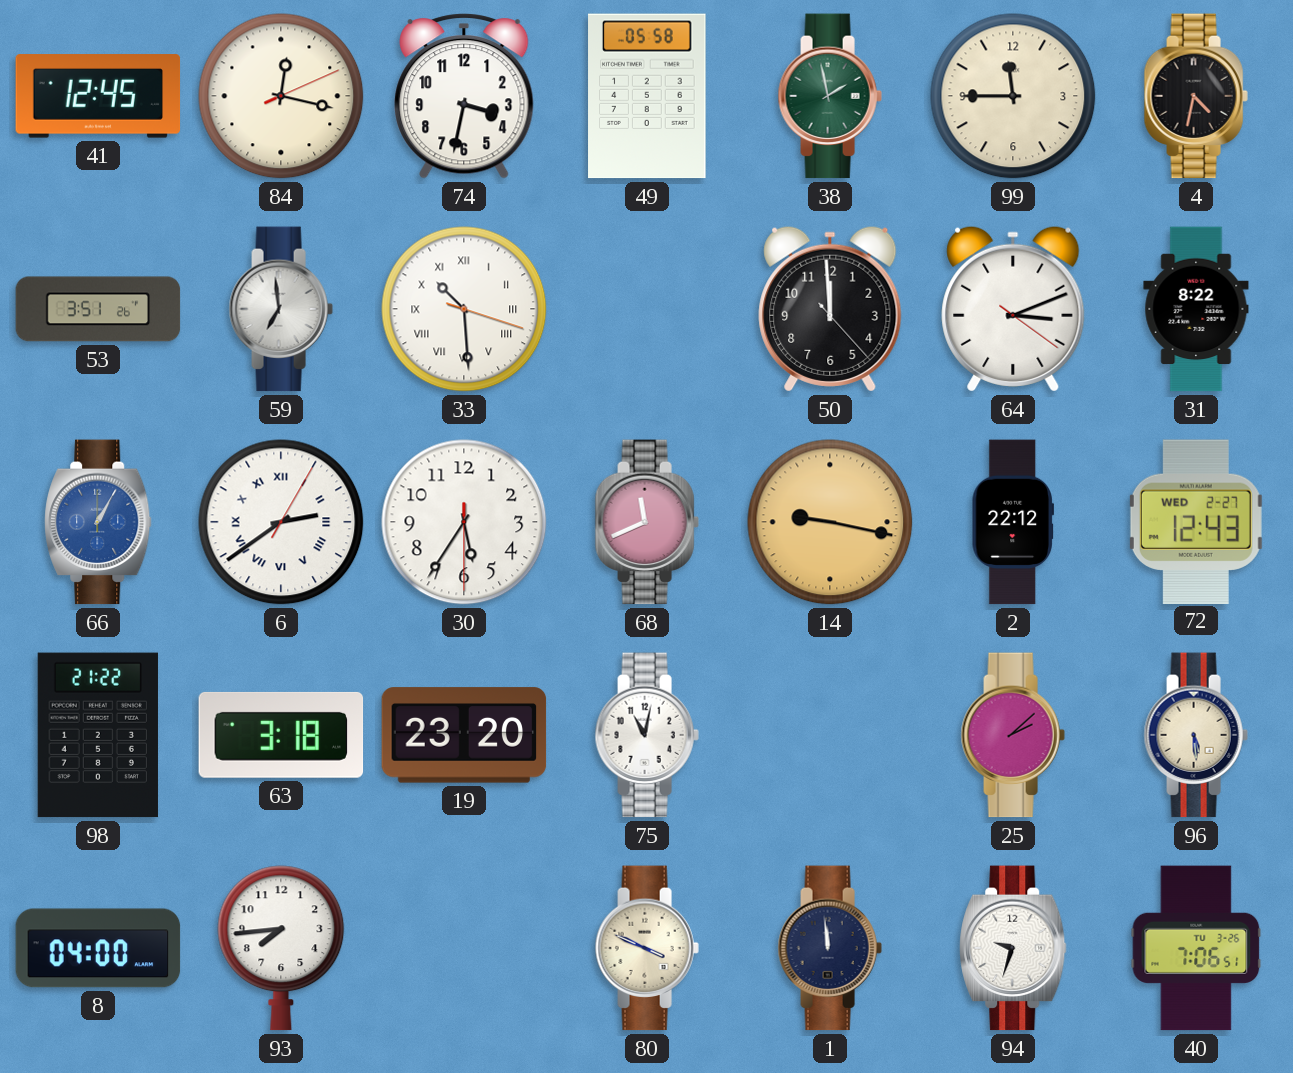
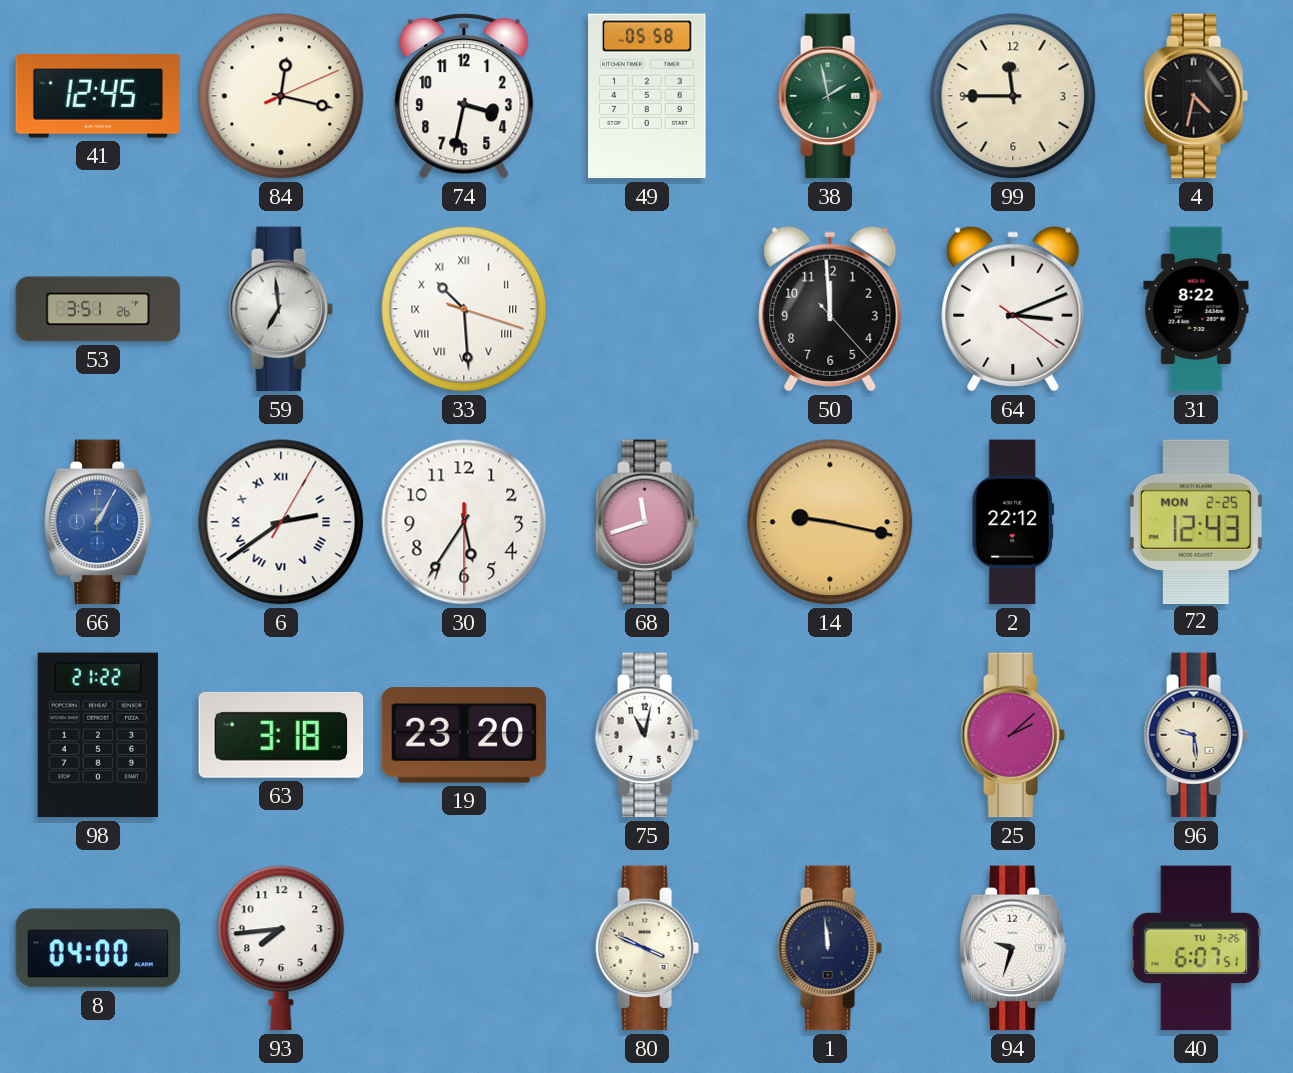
68: 11:41 -> 11:42
72 date: WED 2-27 -> MON 2-25
96: 5:29 -> 9:29
40: 7:06 -> 6:07
